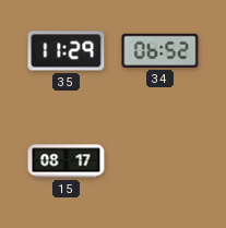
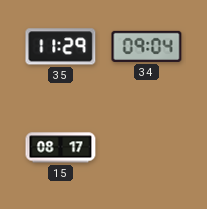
34: 06:52 -> 09:04
